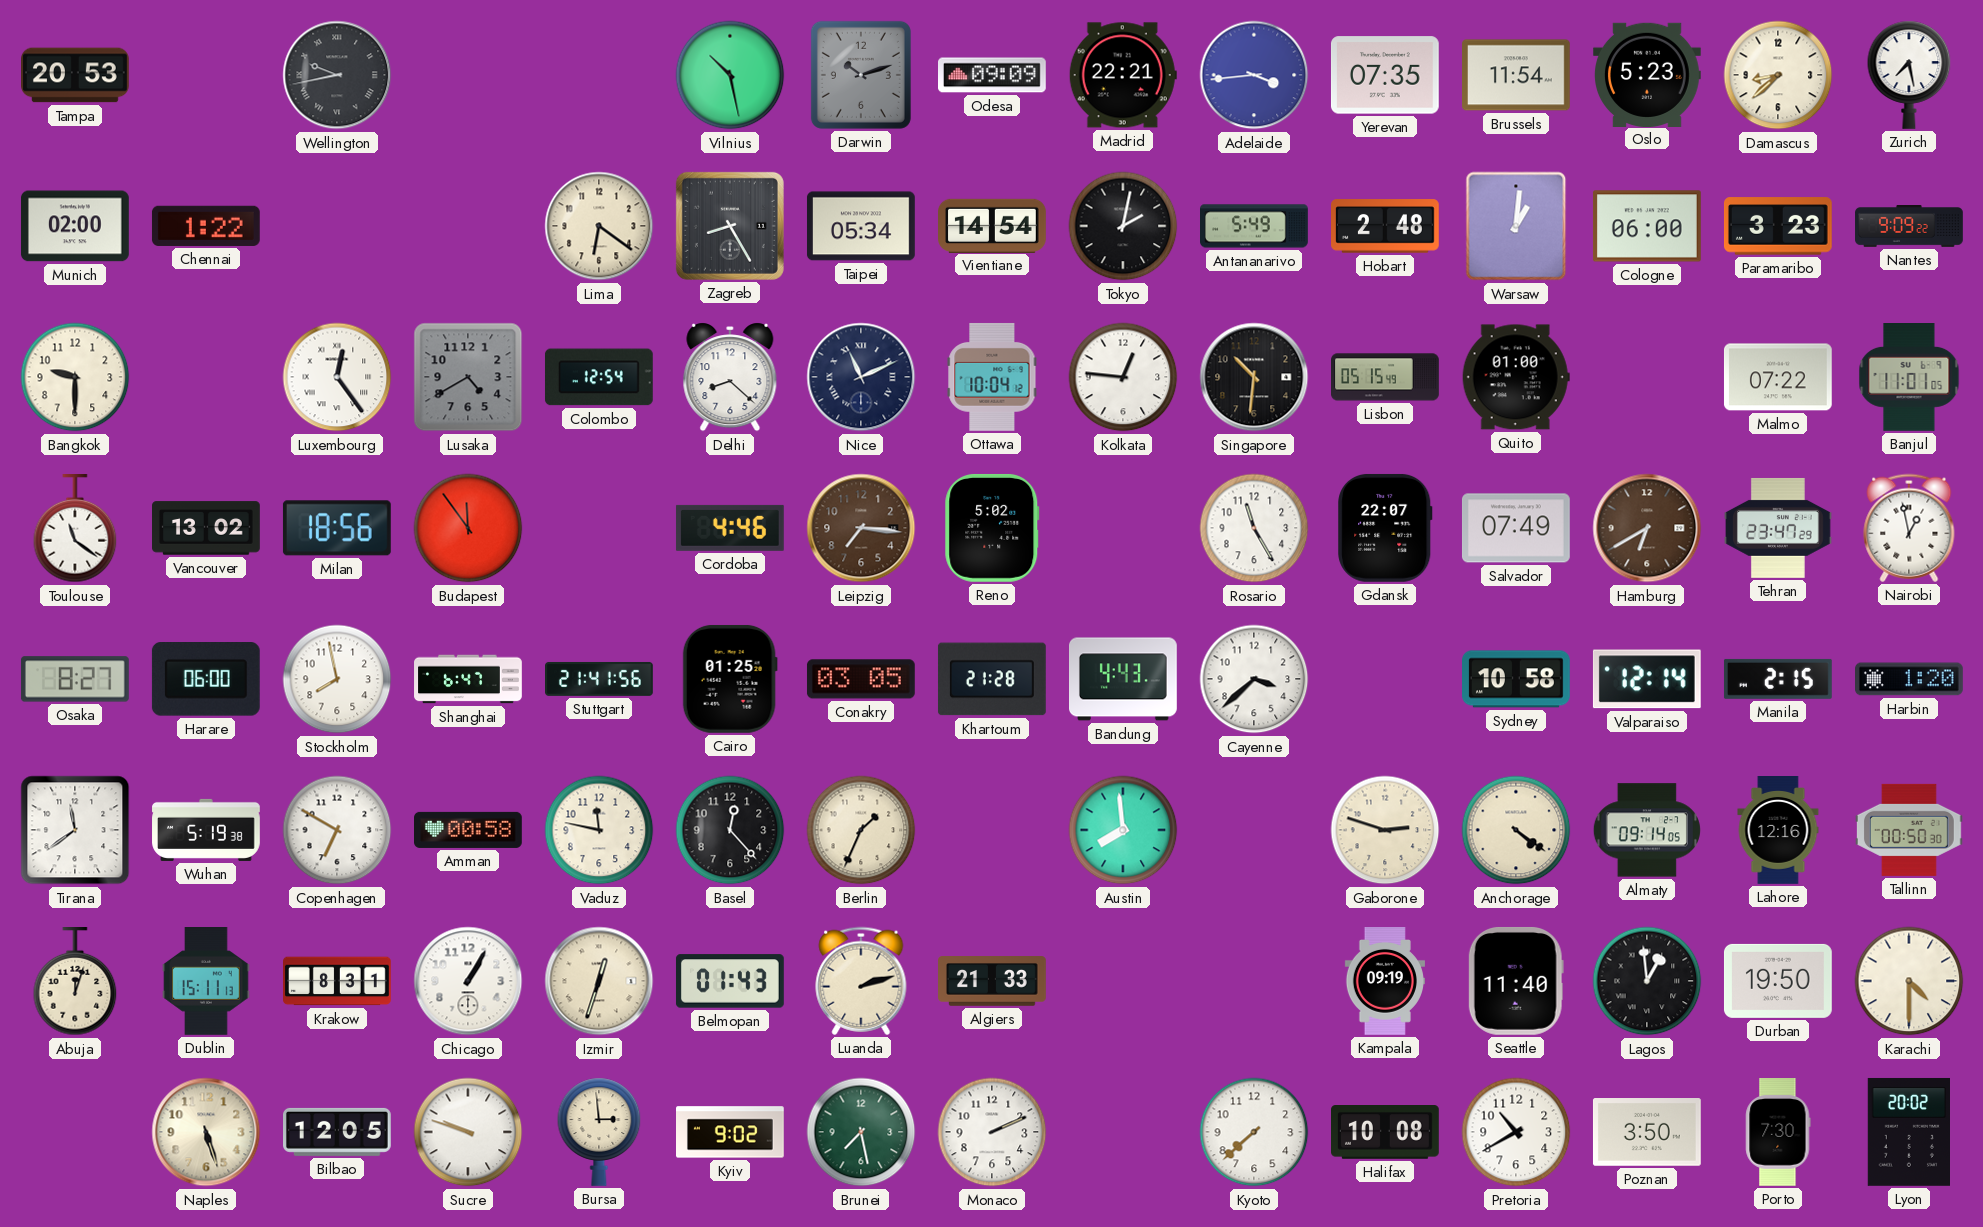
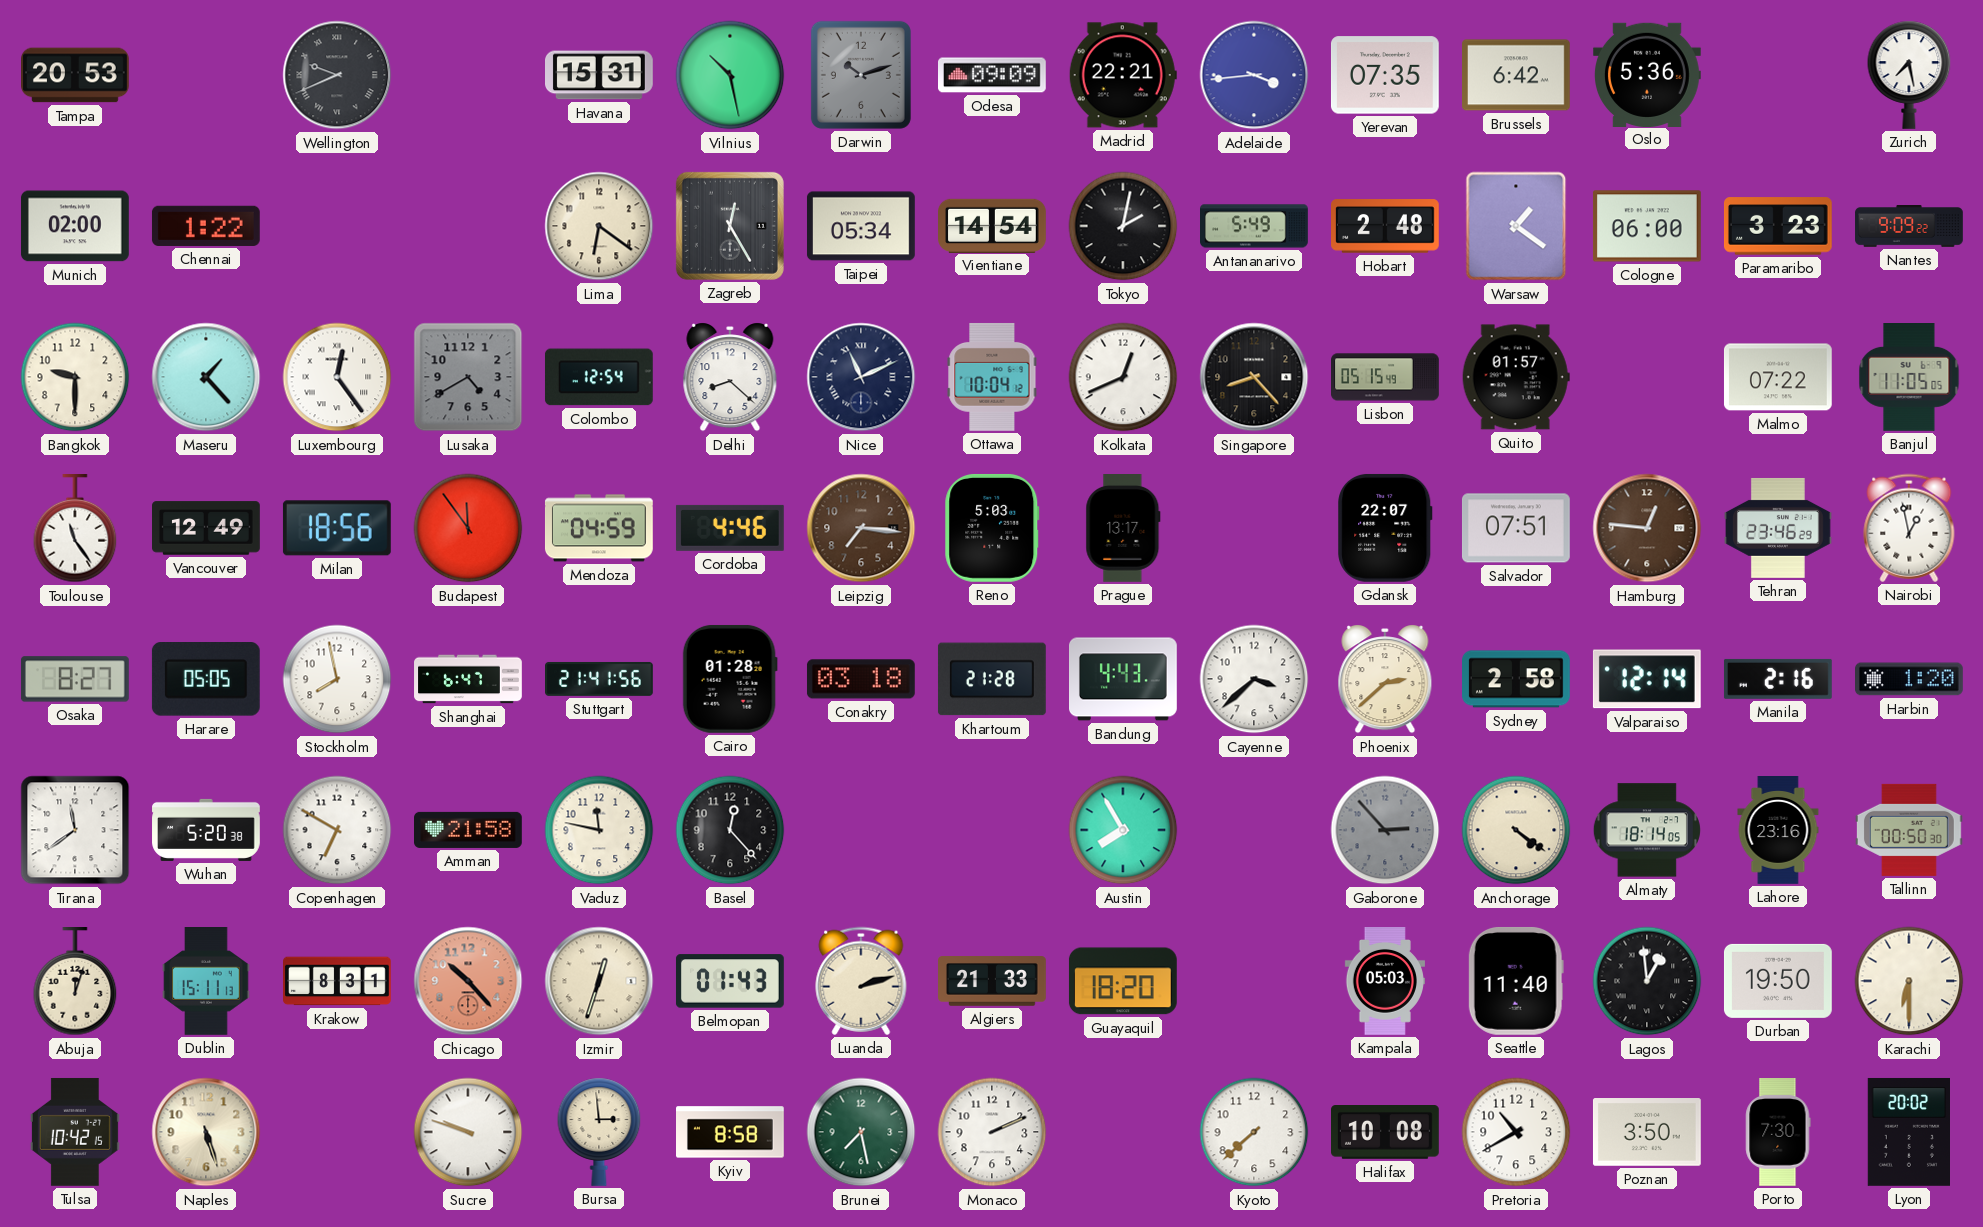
Wellington: 9:43 -> 9:41
Havana: none -> 15:31
Brussels: 11:54 -> 6:42
Oslo: 5:23 -> 5:36
Damascus: 8:38 -> none
Zagreb: 8:25 -> 12:25
Warsaw: 1:01 -> 1:21
Maseru: none -> 1:23
Kolkata: 12:46 -> 12:41
Singapore: 10:31 -> 8:23
Quito: 01:00 -> 01:57
Banjul: 11:01 -> 11:05
Toulouse: 11:21 -> 11:24
Vancouver: 13:02 -> 12:49
Mendoza: none -> 04:59
Reno: 5:02 -> 5:03
Prague: none -> 13:17
Rosario: 11:25 -> none
Salvador: 07:49 -> 07:51
Hamburg: 6:40 -> 12:46
Tehran: 23:47 -> 23:46
Harare: 06:00 -> 05:05
Cairo: 01:25 -> 01:28
Conakry: 03:05 -> 03:18
Phoenix: none -> 2:38
Sydney: 10:58 -> 2:58
Manila: 2:15 -> 2:16
Wuhan: 5:19 -> 5:20
Amman: 00:58 -> 21:58
Berlin: 1:34 -> none
Austin: 7:59 -> 7:55
Gaborone: 2:48 -> 2:53
Gaborone dial: cream -> grey
Almaty: 09:14 -> 18:14
Lahore: 12:16 -> 23:16
Chicago: 1:05 -> 10:23
Chicago dial: white -> salmon
Guayaquil: none -> 18:20
Kampala: 09:19 -> 05:03
Karachi: 4:30 -> 6:30
Tulsa: none -> 10:42
Bilbao: 12:05 -> none
Kyiv: 9:02 -> 8:58
